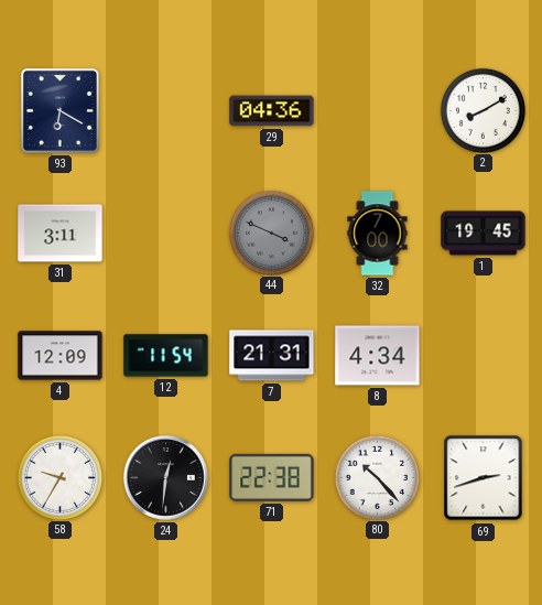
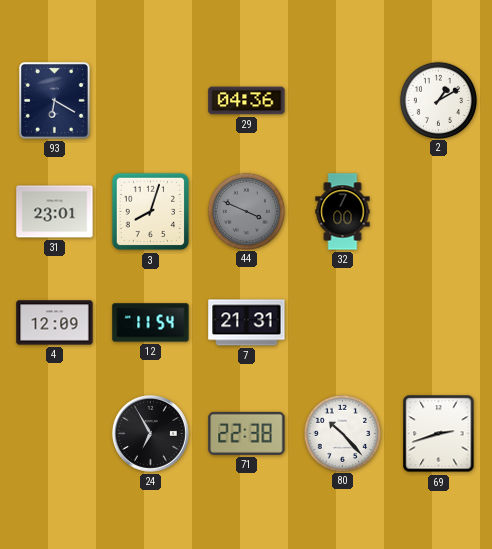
2: 8:10 -> 1:10
31: 3:11 -> 23:01
3: none -> 8:03
1: 19:45 -> none
8: 4:34 -> none
58: 9:35 -> none
24: 12:31 -> 6:55
